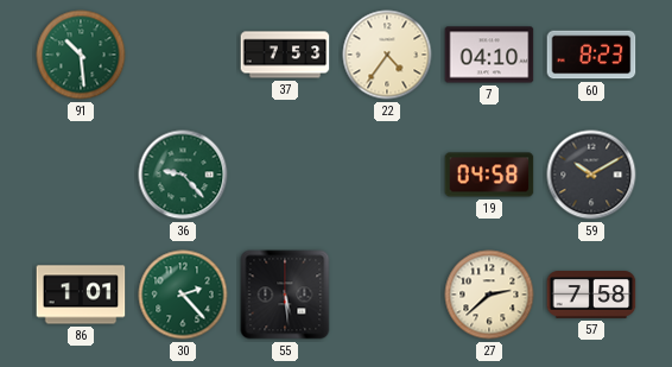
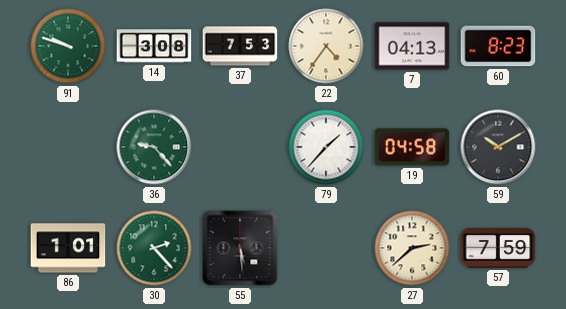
91: 10:29 -> 9:48
14: none -> 3:08
7: 04:10 -> 04:13
79: none -> 1:37
57: 7:58 -> 7:59
